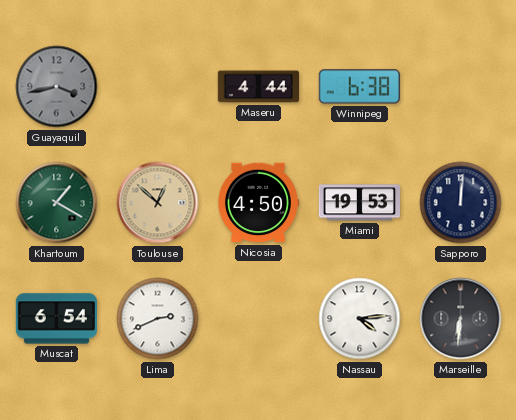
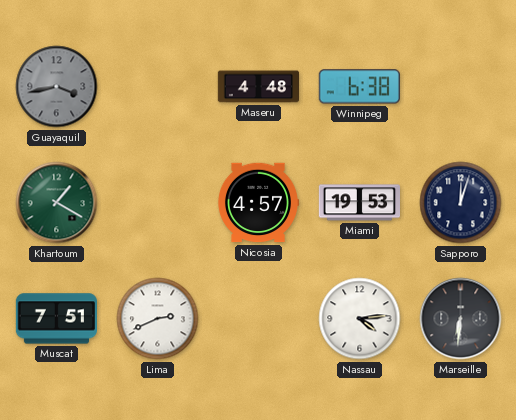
Maseru: 4:44 -> 4:48
Toulouse: 12:52 -> none
Nicosia: 4:50 -> 4:57
Sapporo: 12:01 -> 12:03
Muscat: 6:54 -> 7:51
